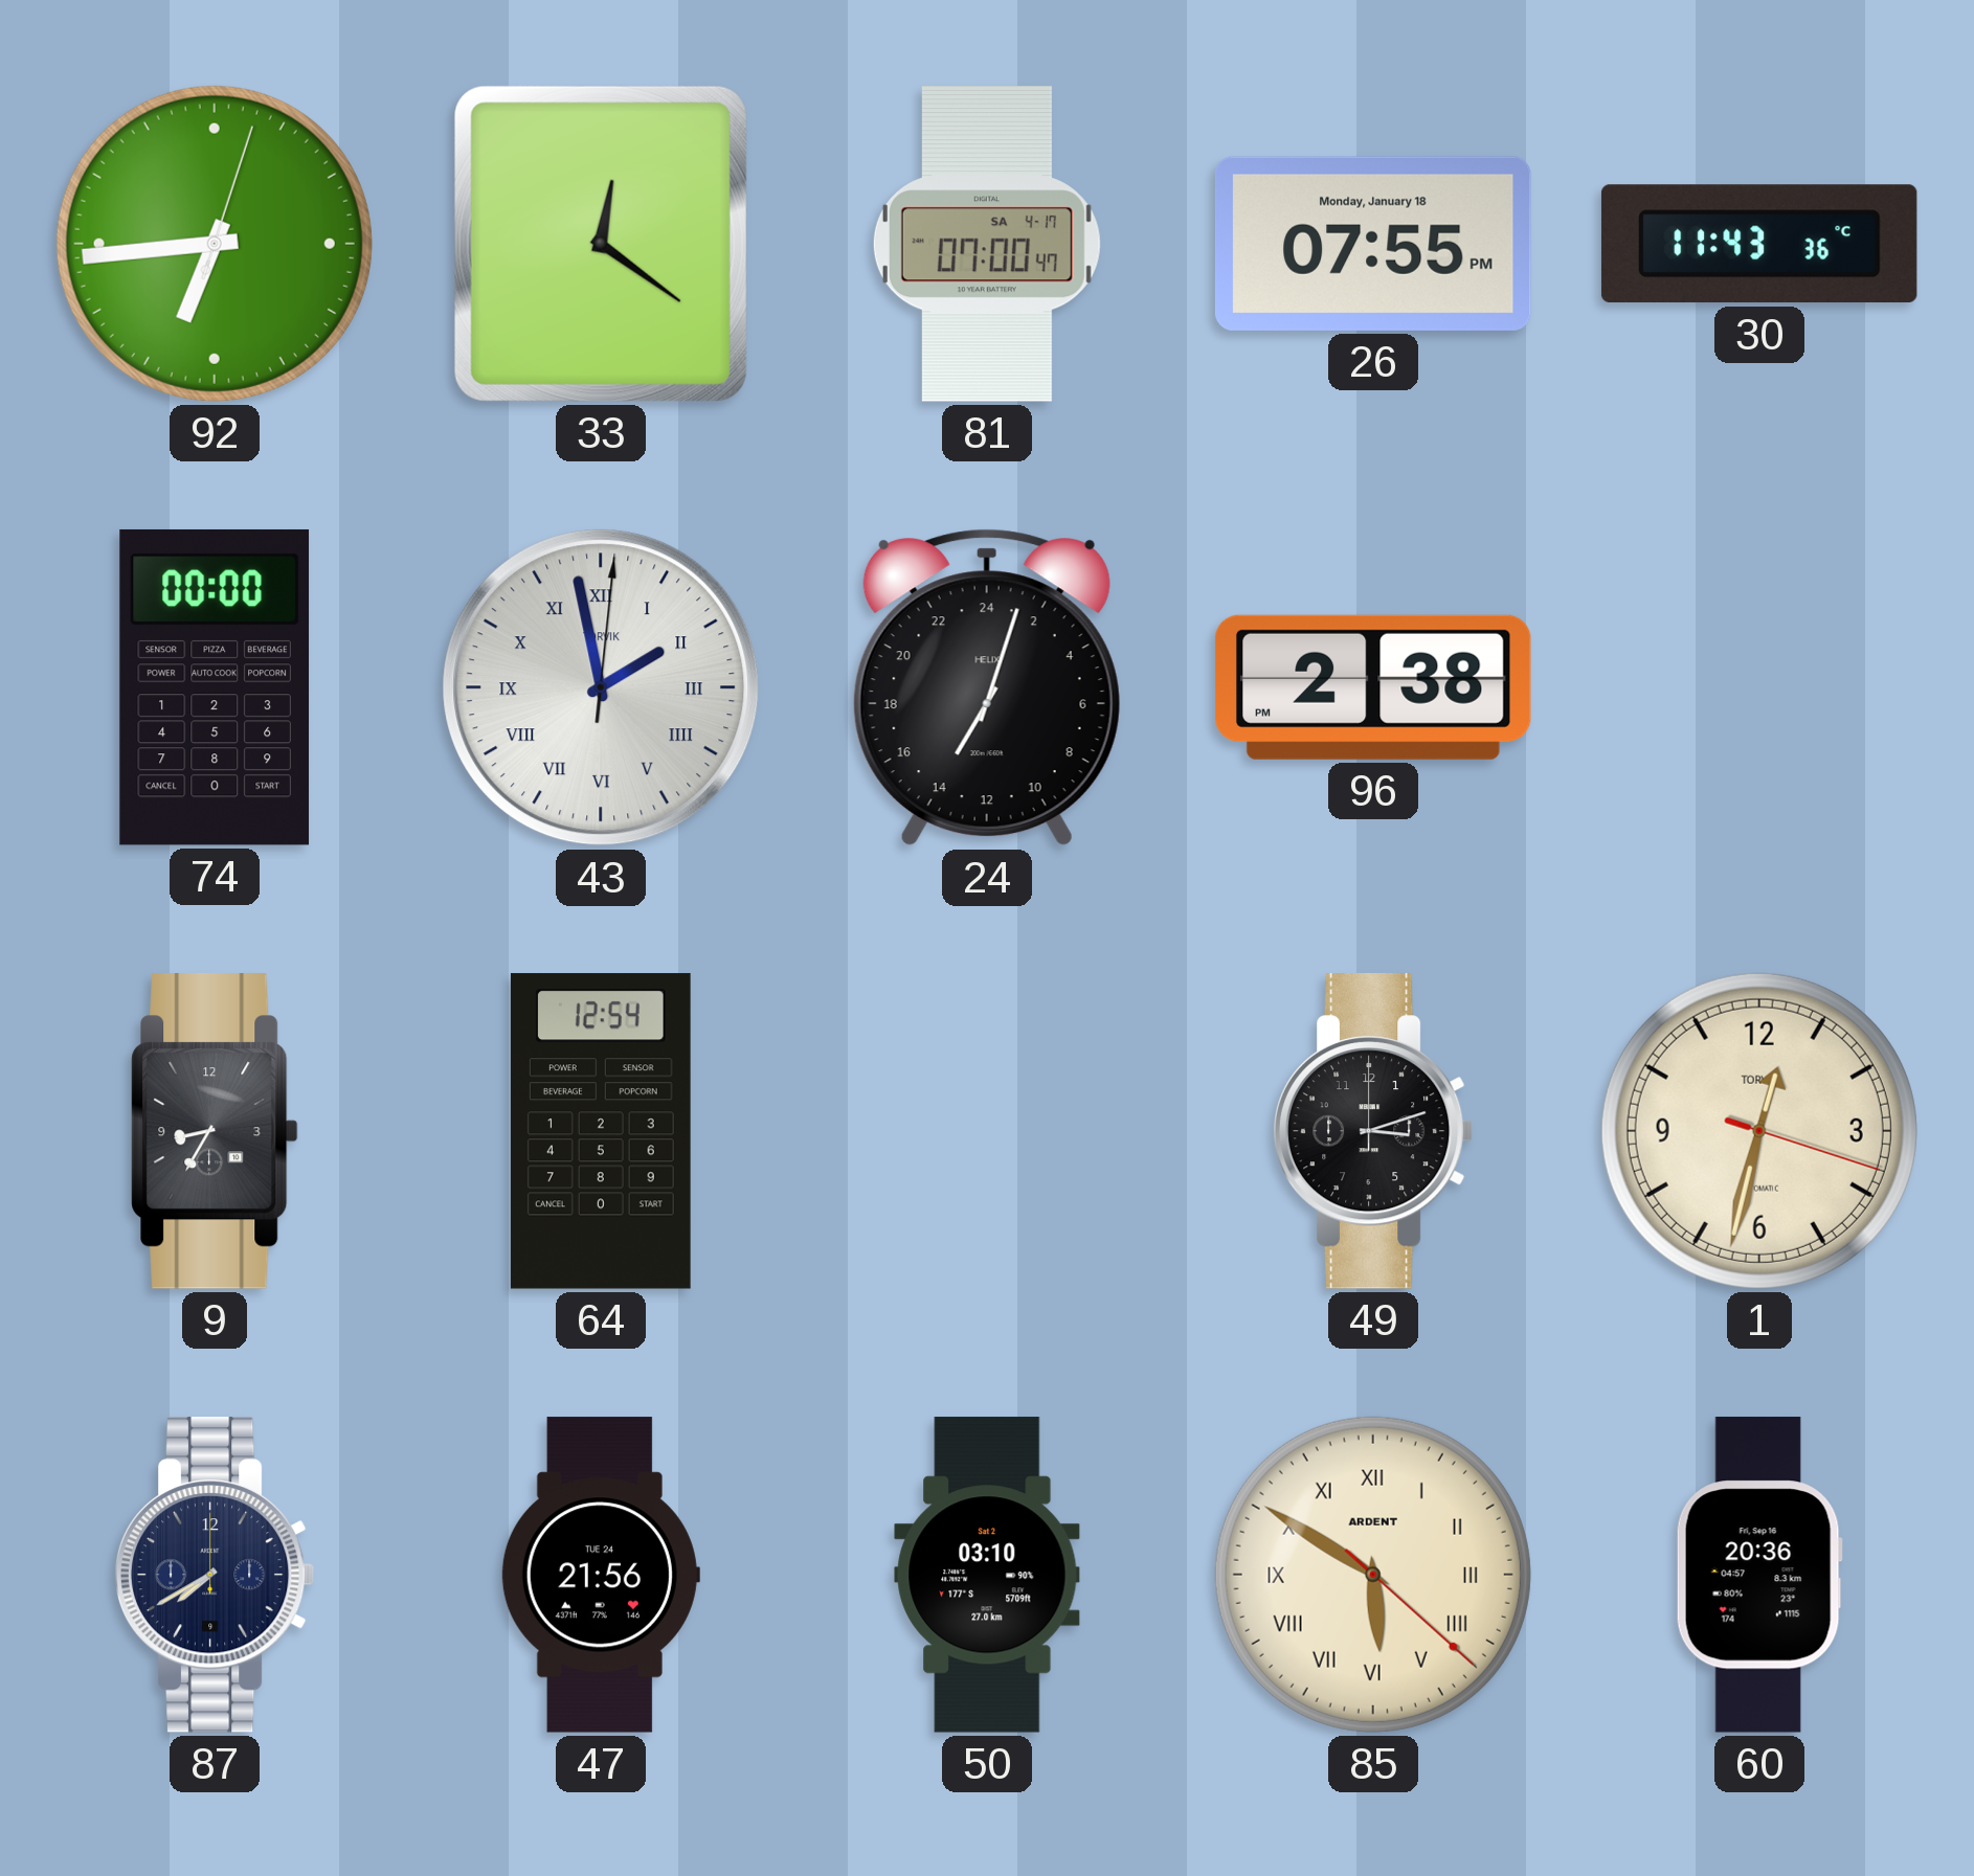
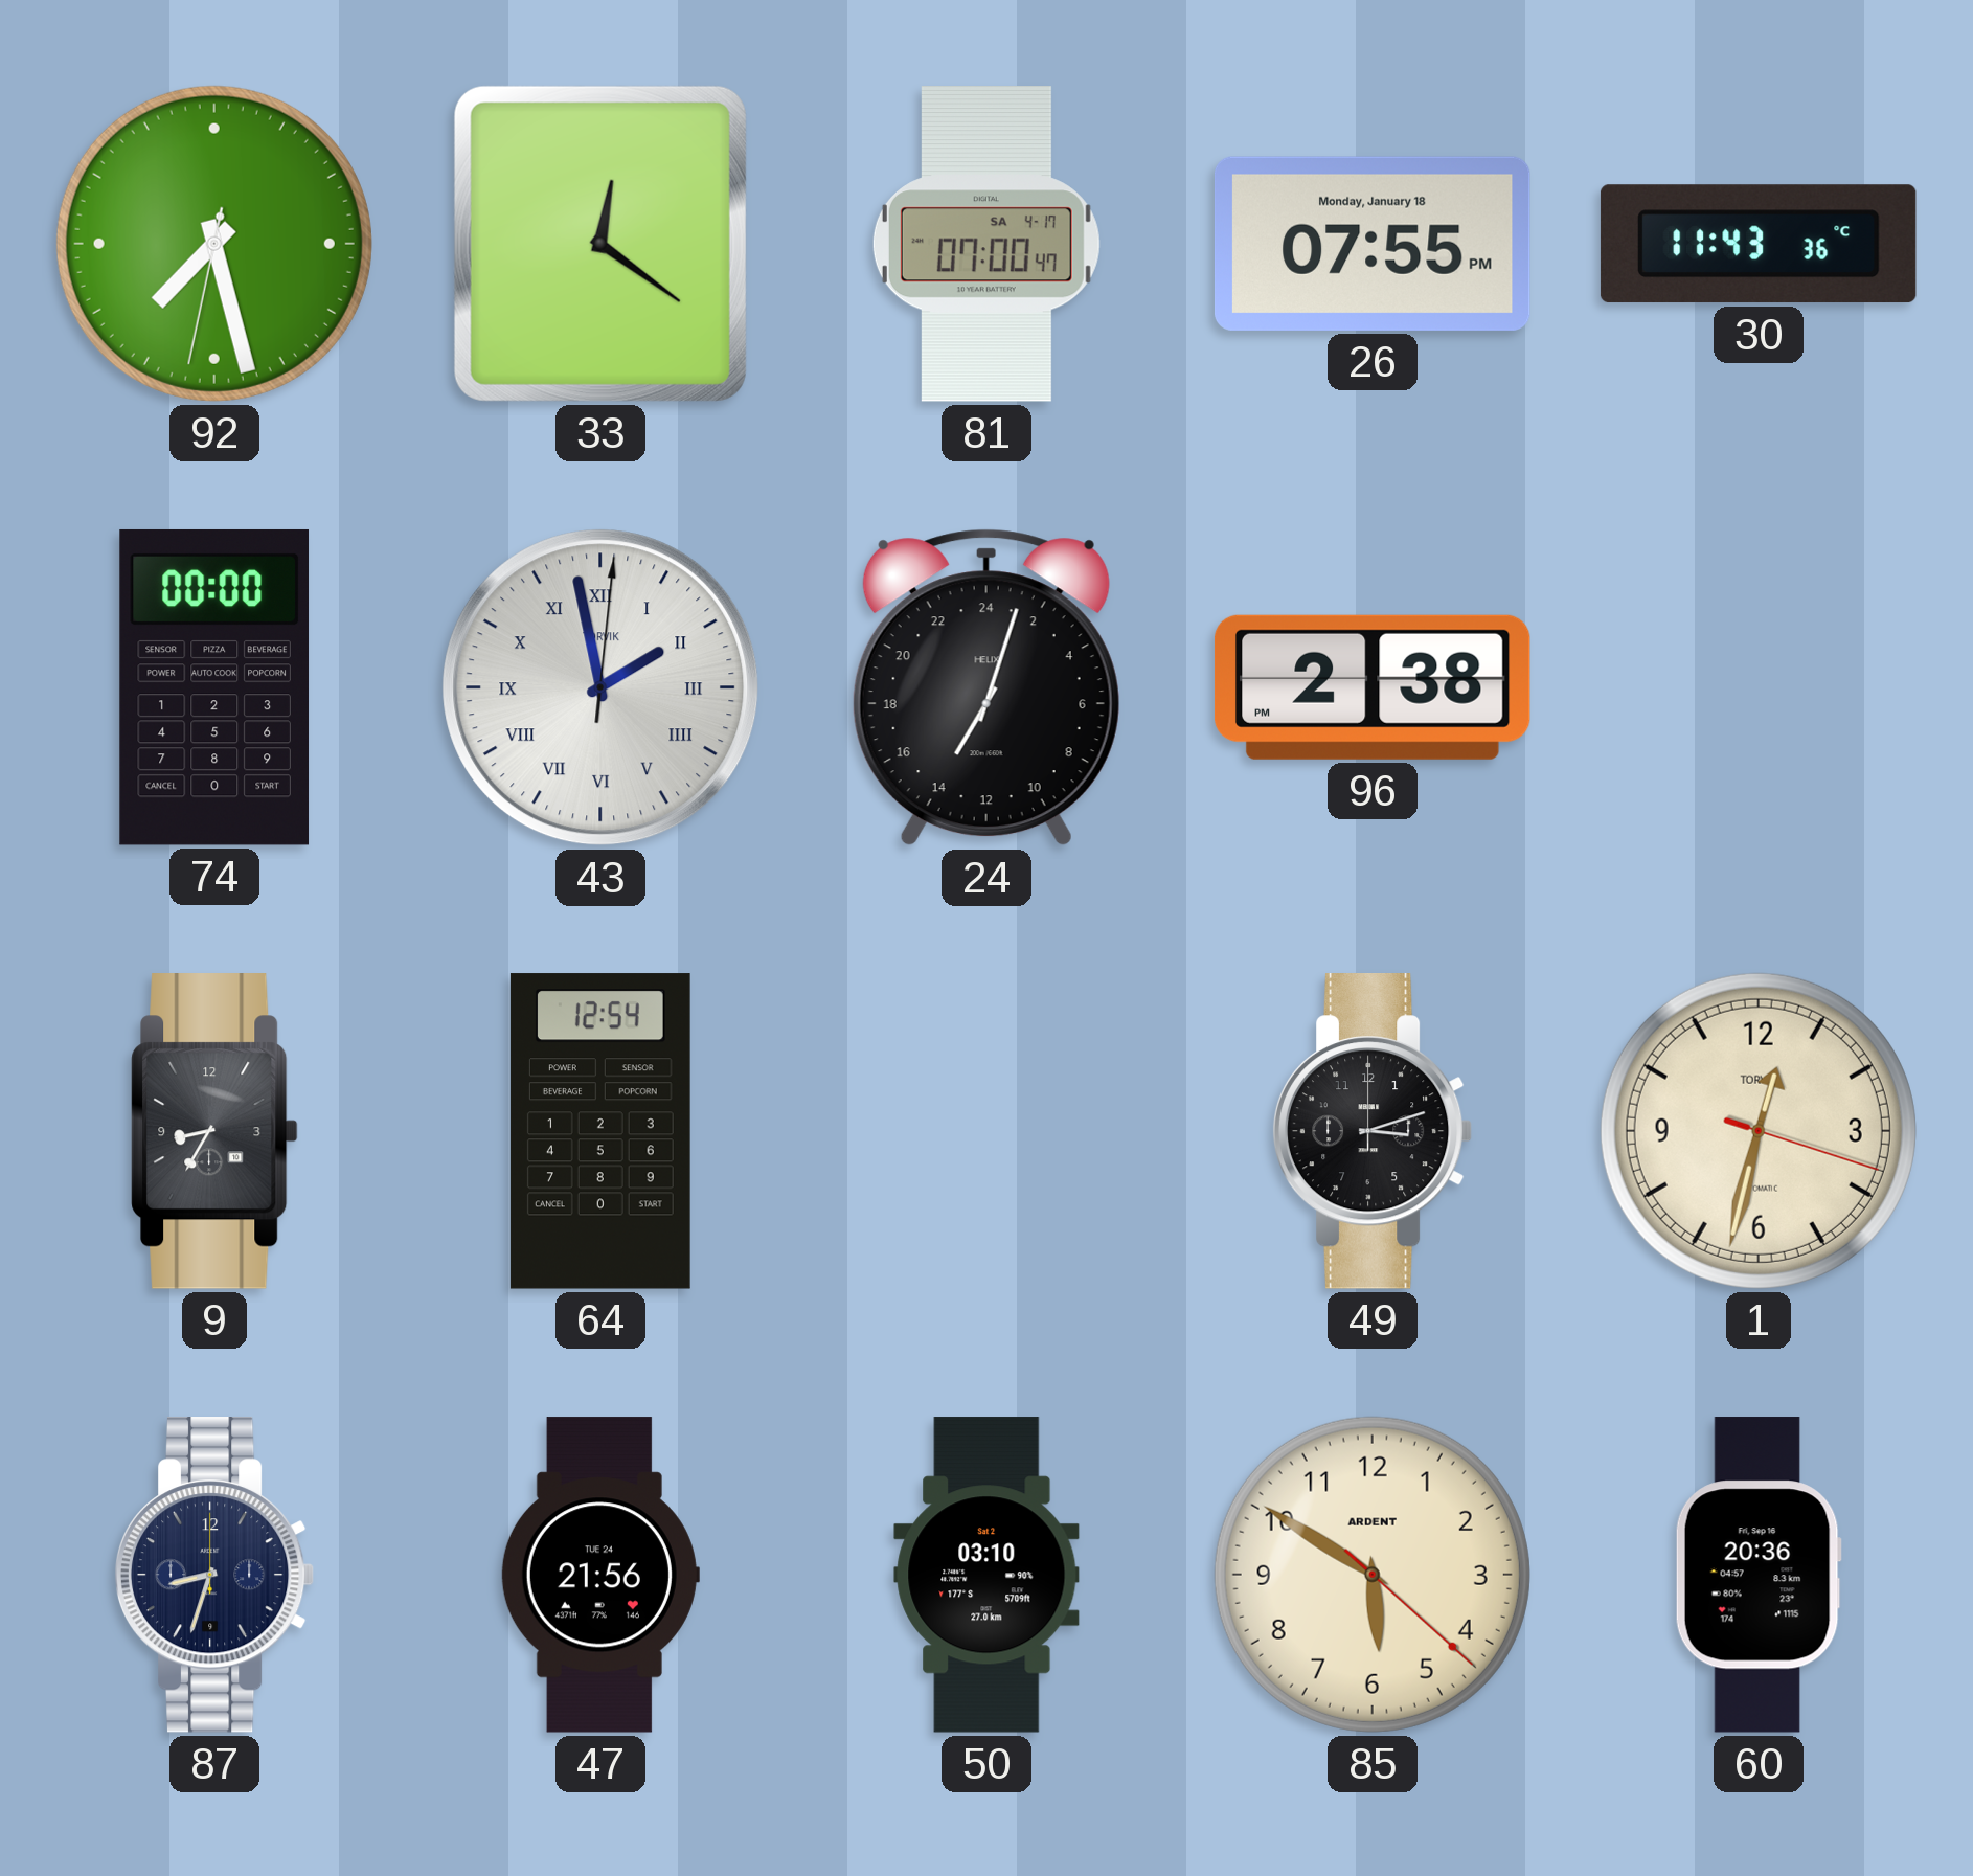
92: 6:44 -> 7:27
87: 7:40 -> 8:33
85 numerals: Roman -> Arabic
